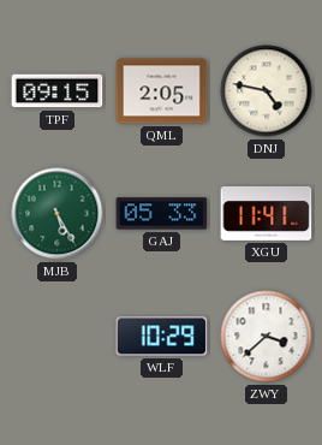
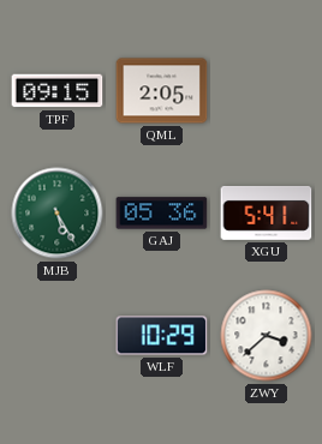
DNJ: 4:47 -> none
GAJ: 05:33 -> 05:36
XGU: 11:41 -> 5:41
